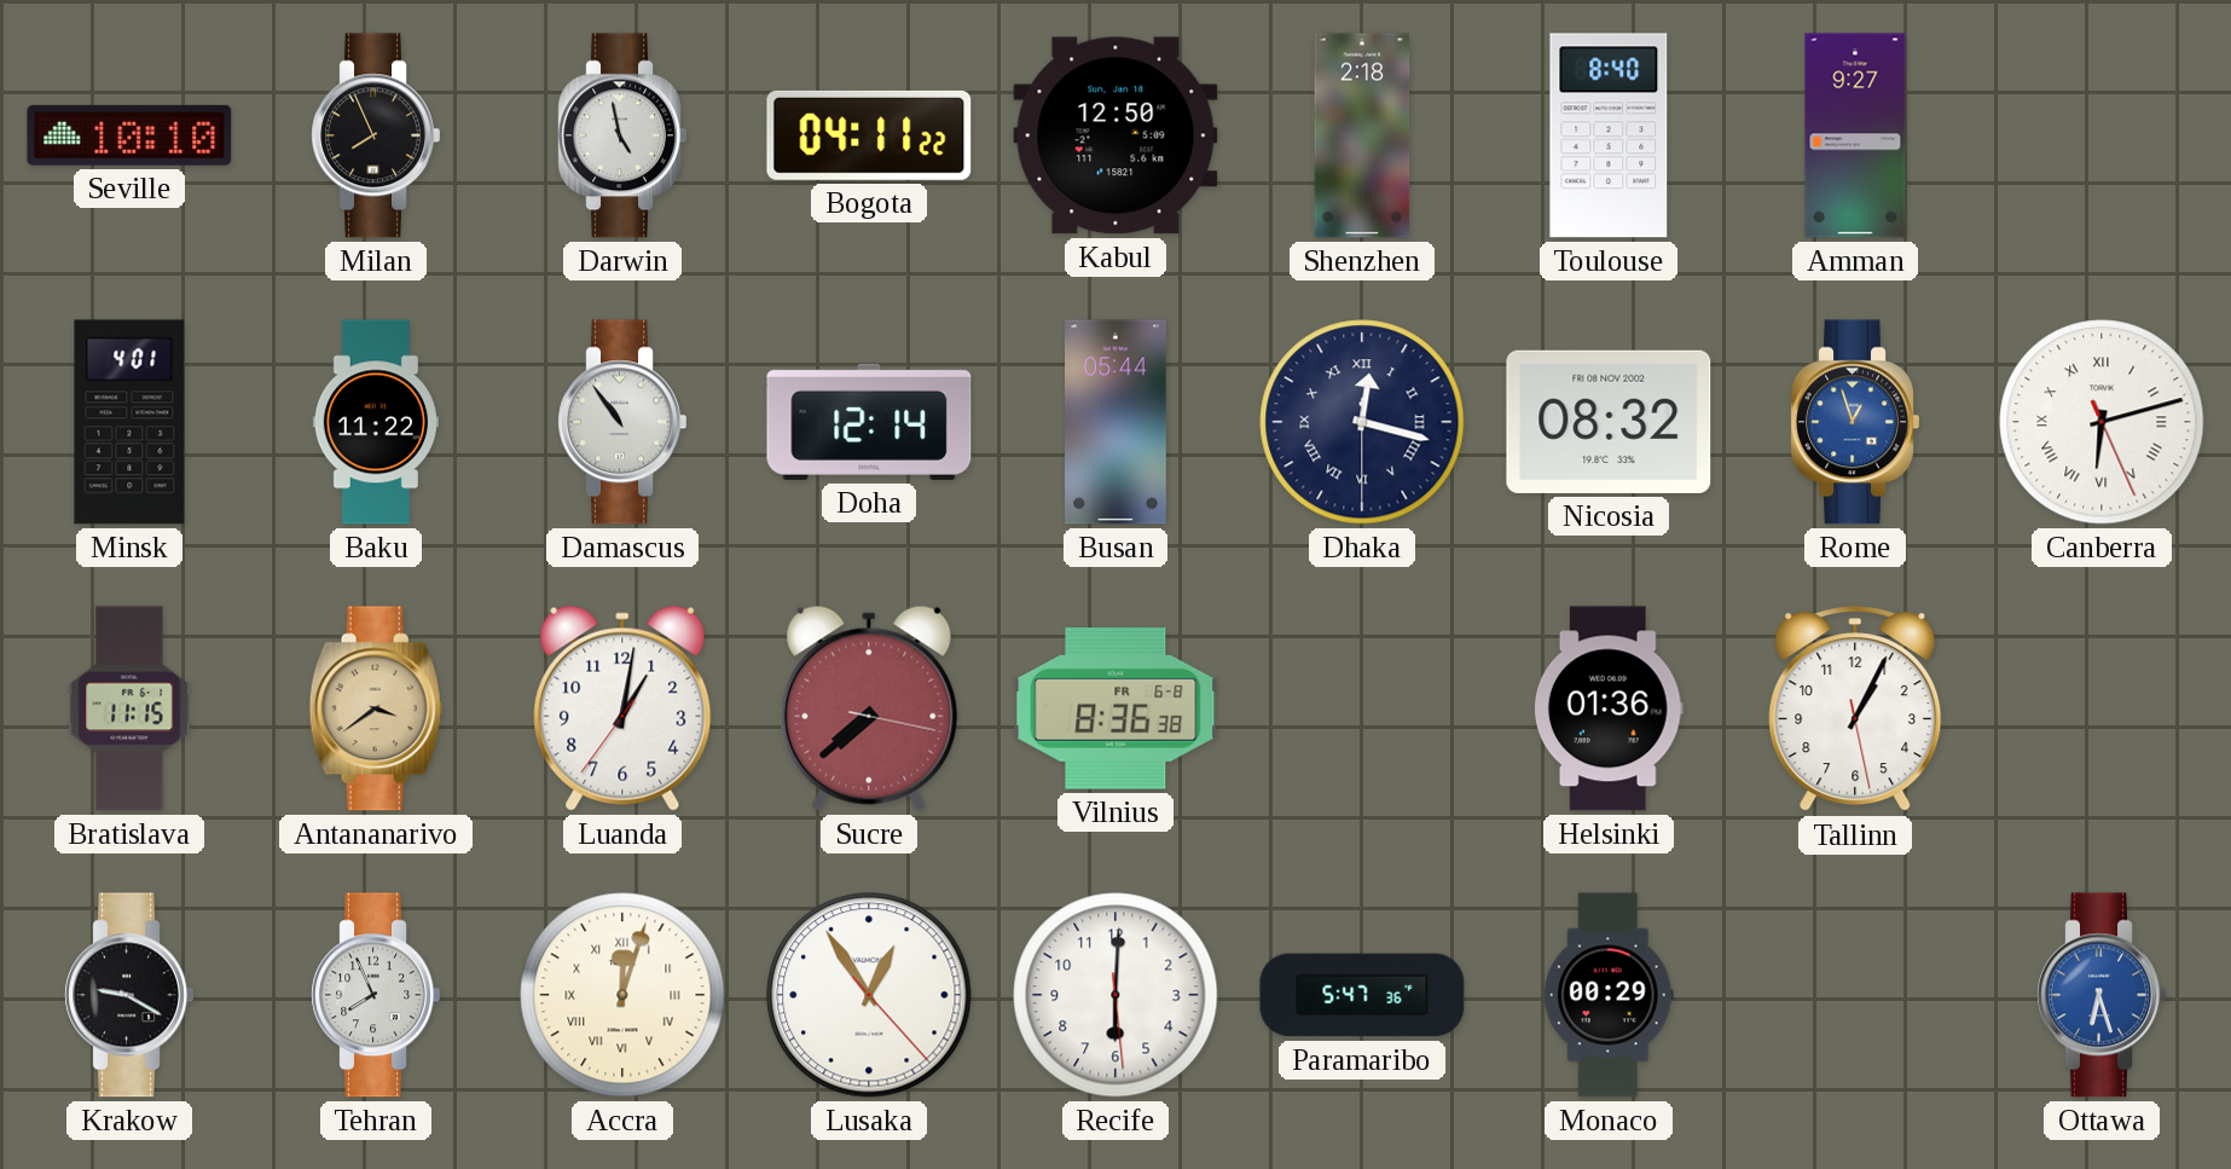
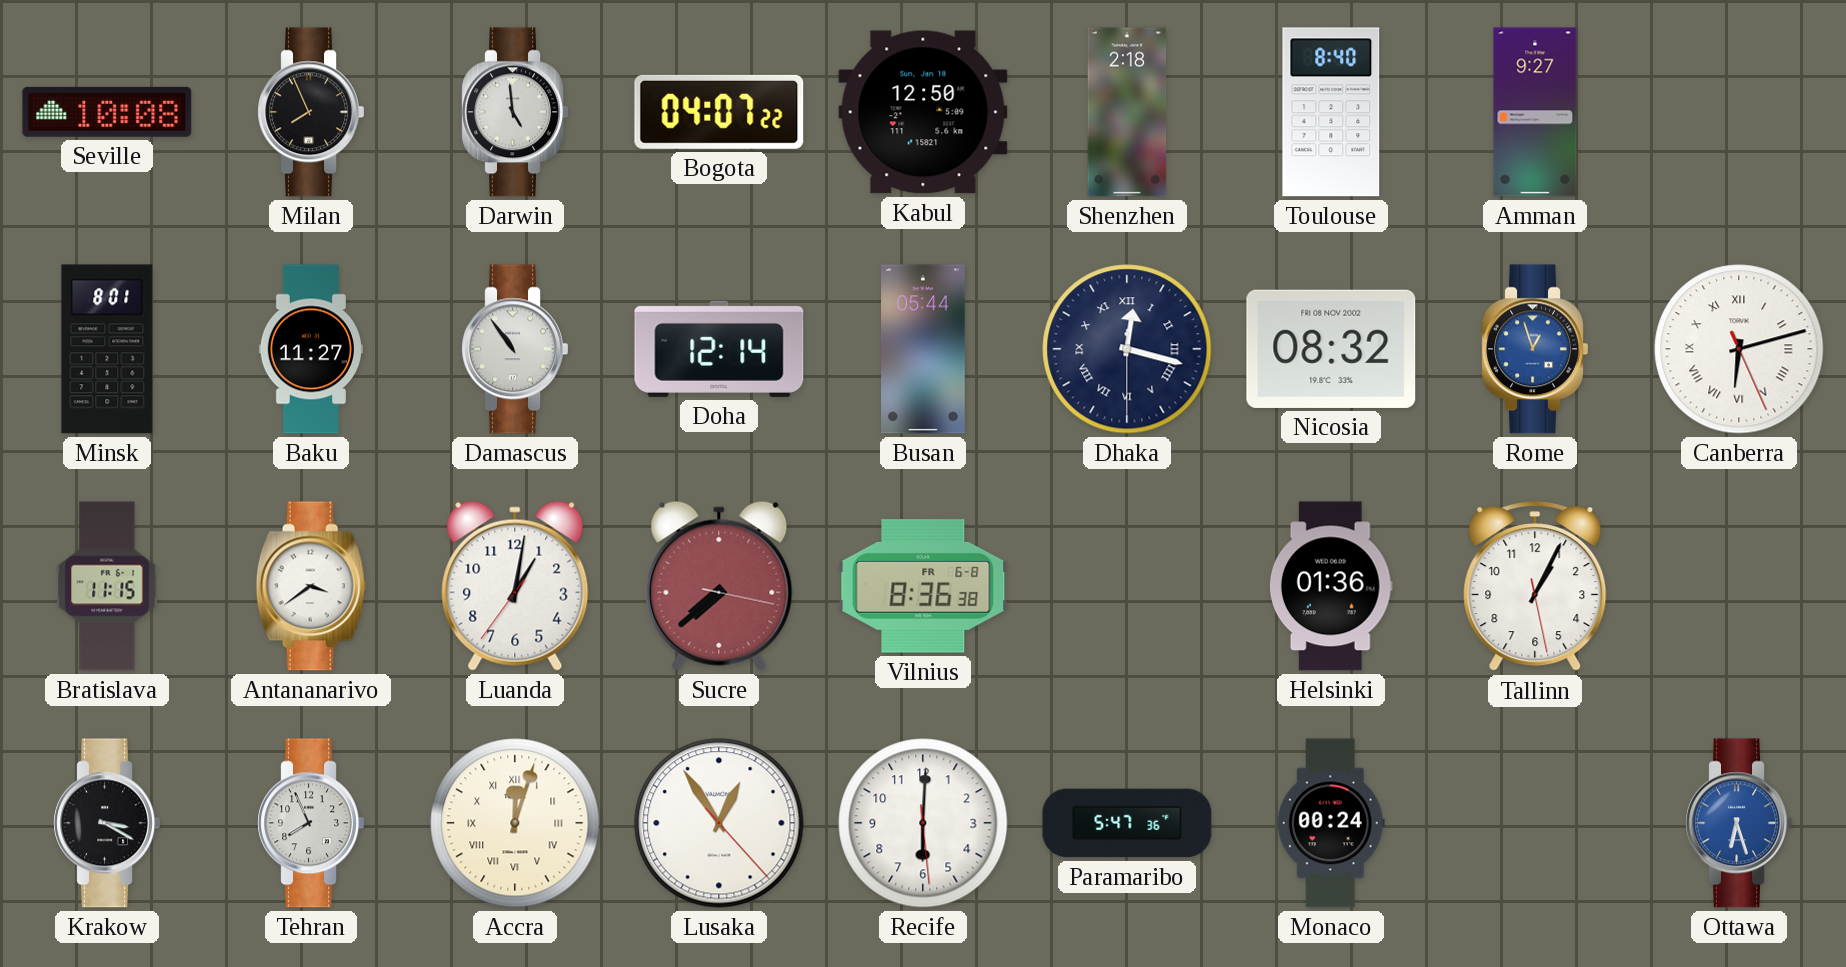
Seville: 10:10 -> 10:08
Darwin: 4:58 -> 4:59
Bogota: 04:11 -> 04:07
Minsk: 4:01 -> 8:01
Baku: 11:22 -> 11:27
Antananarivo dial: champagne -> white
Krakow: 9:20 -> 3:20
Monaco: 00:29 -> 00:24
